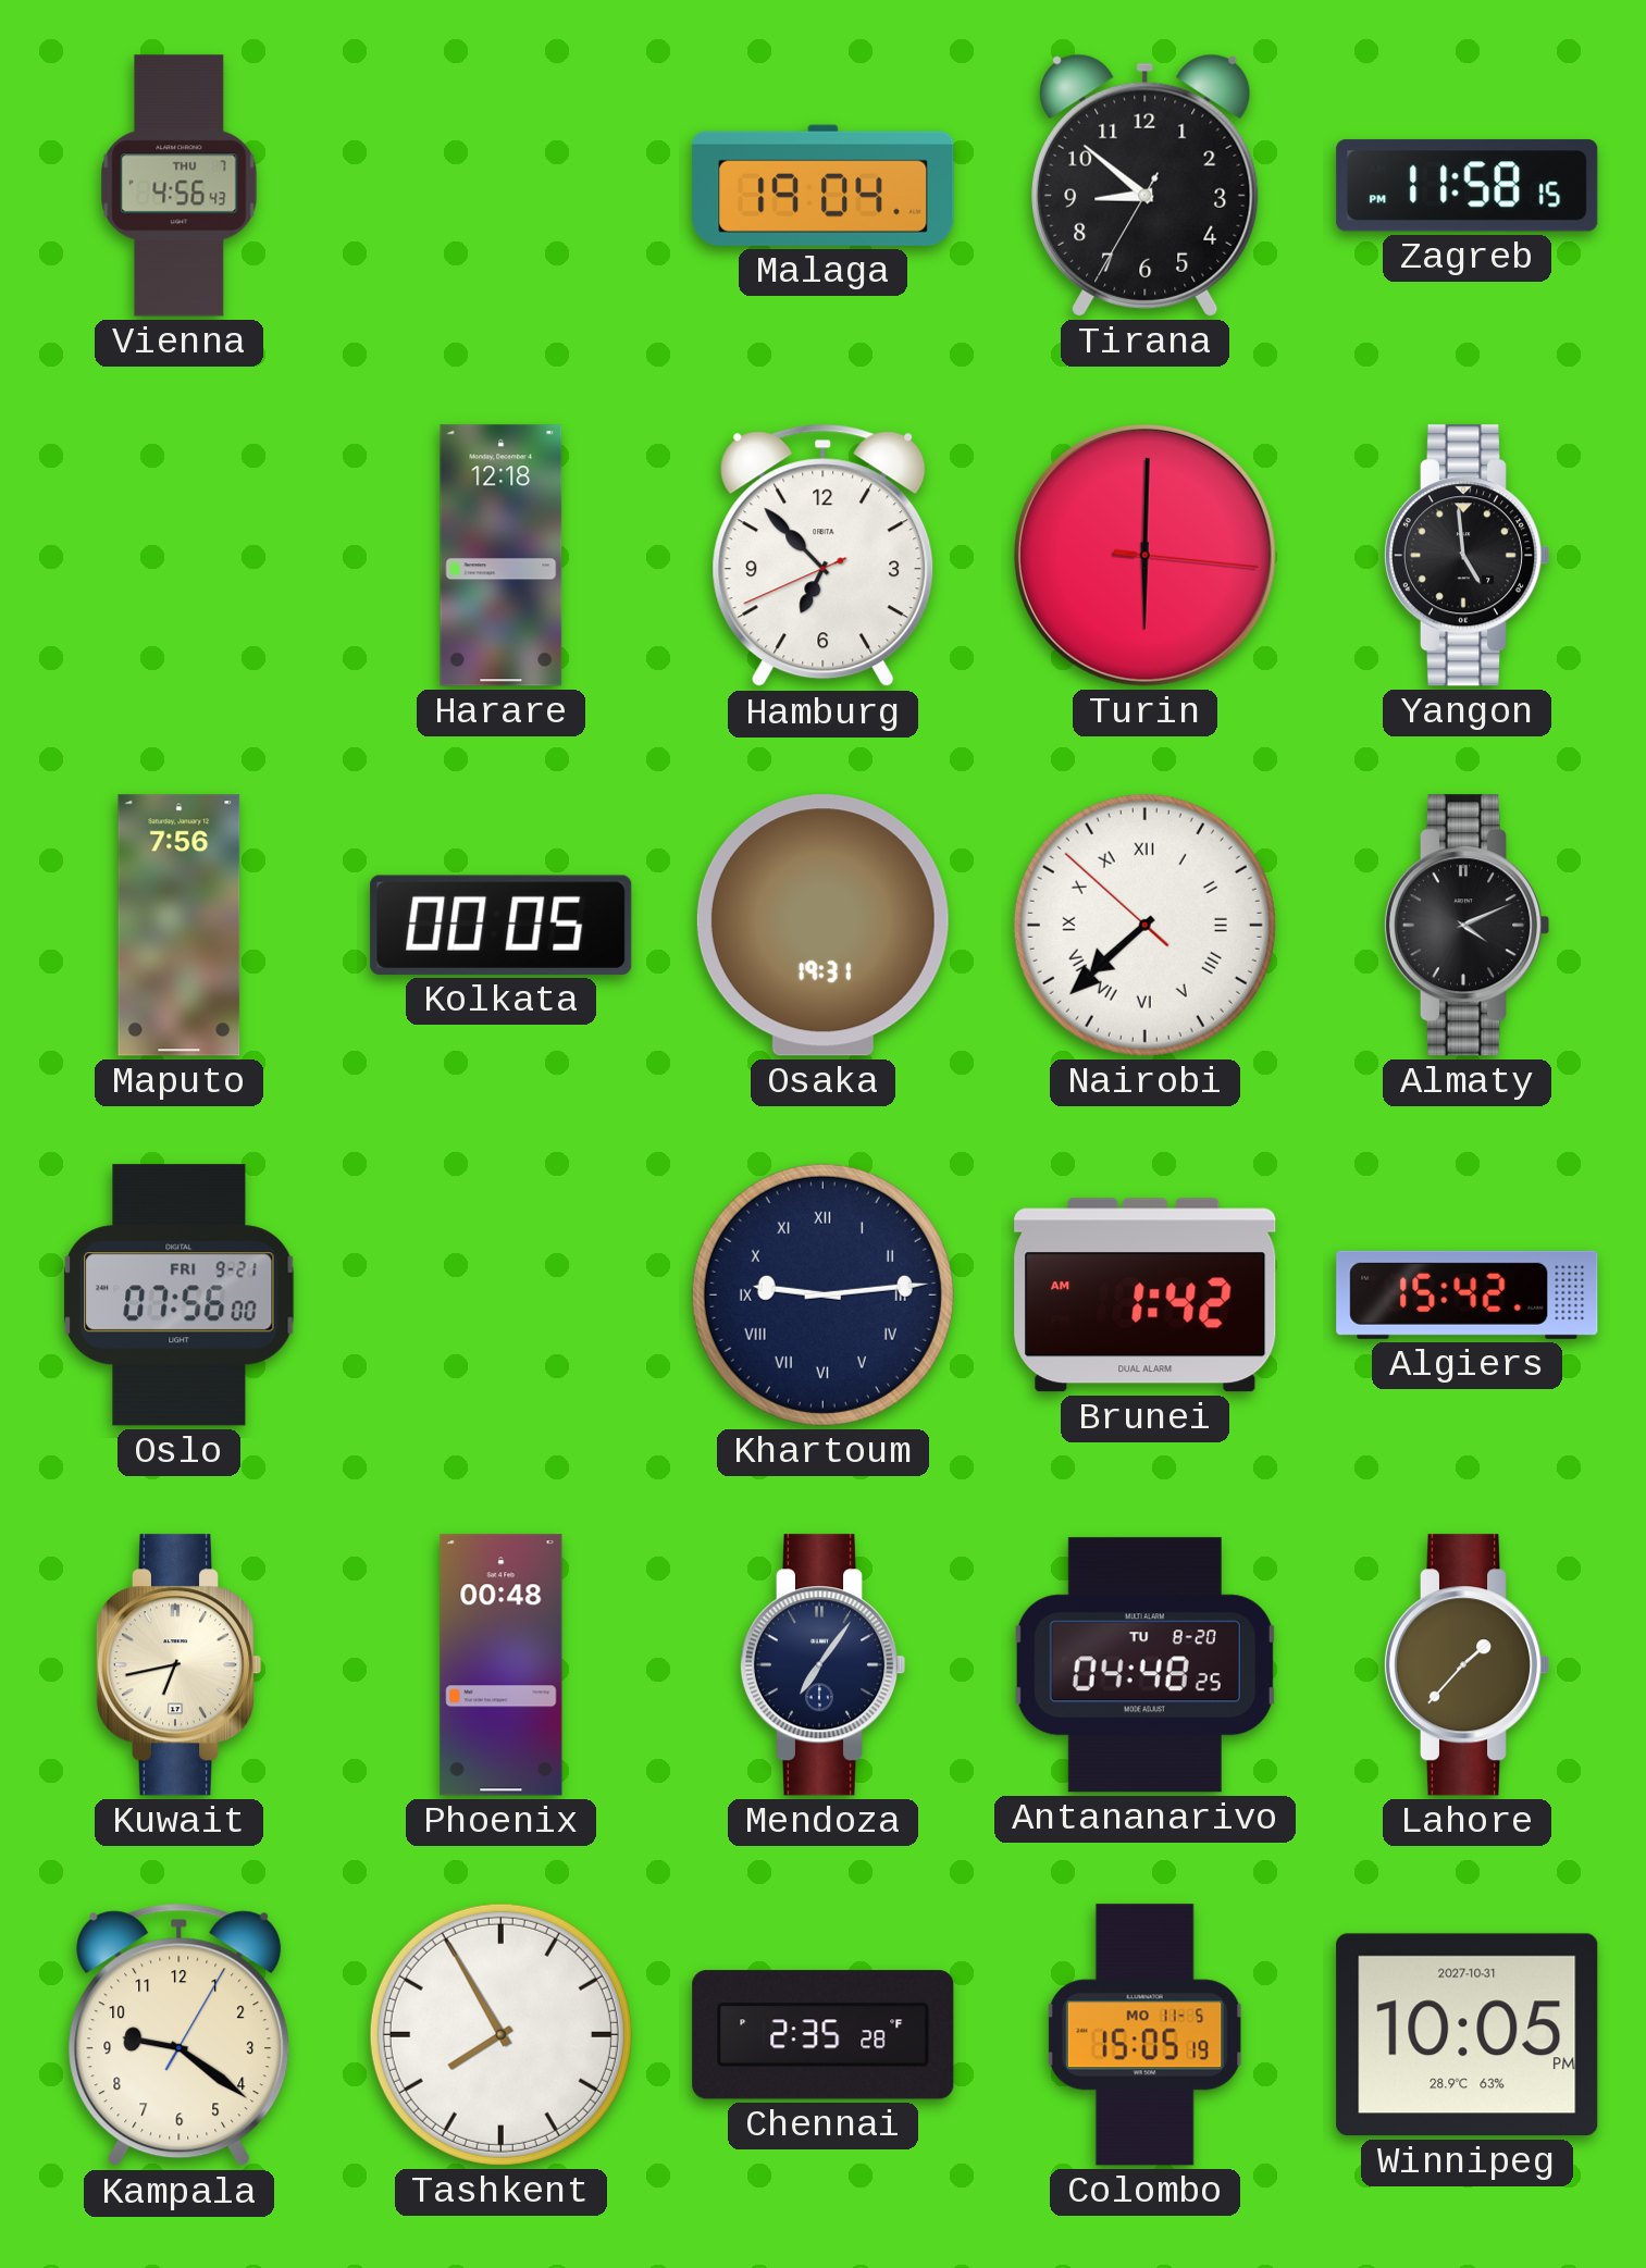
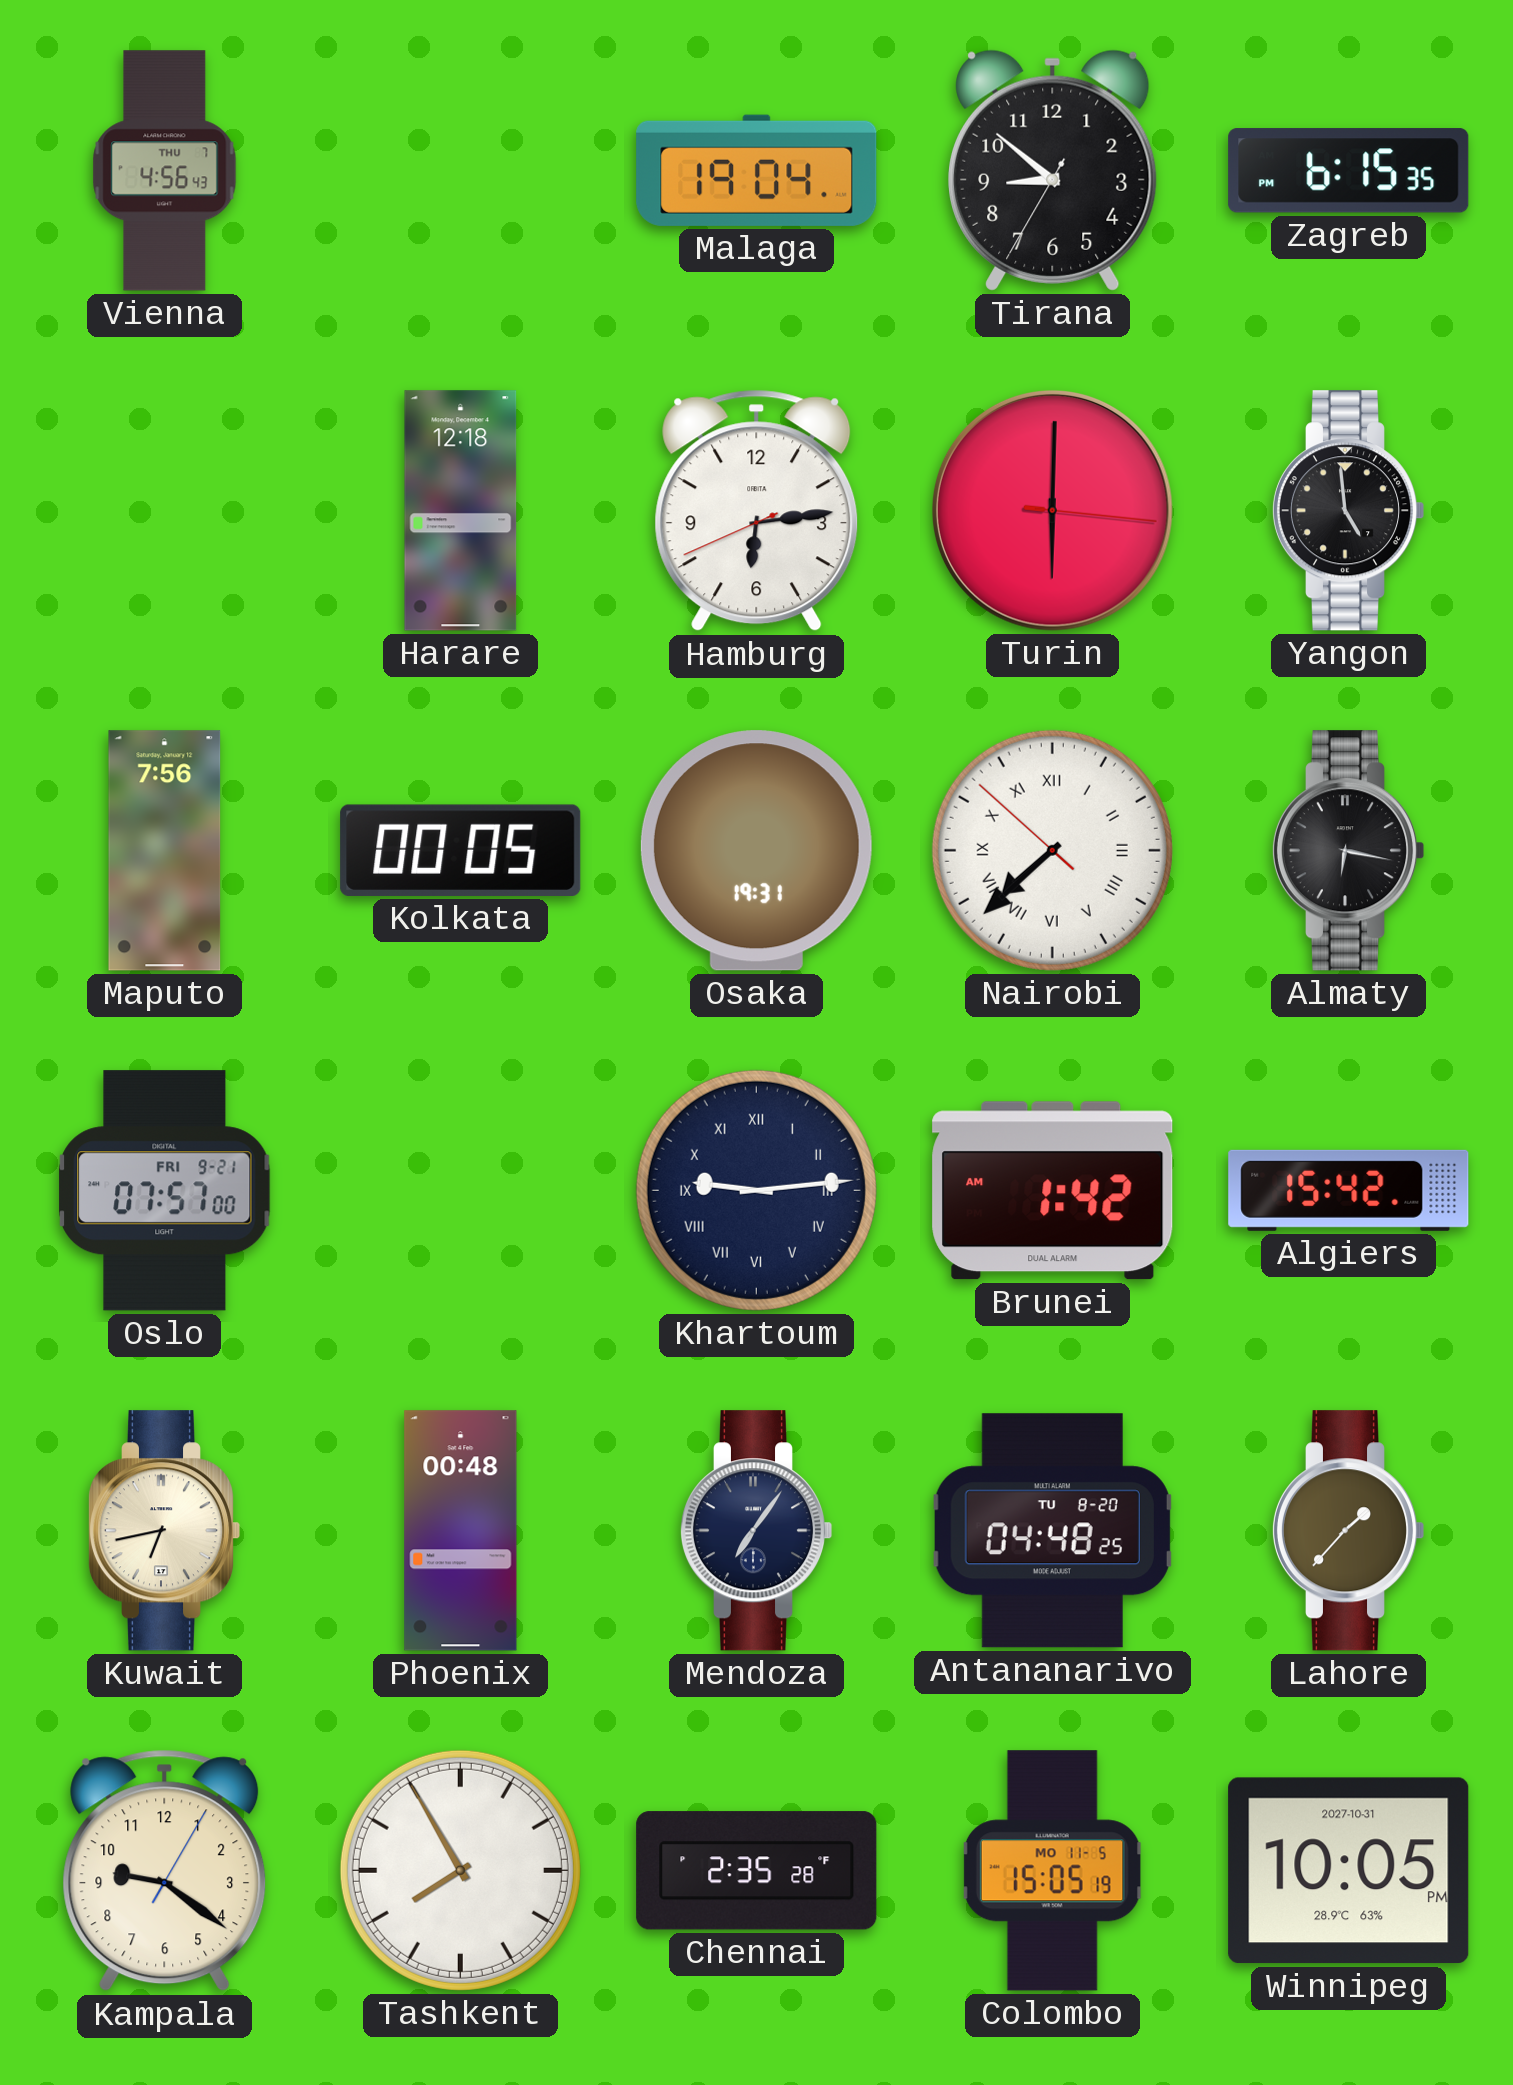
Zagreb: 11:58 -> 6:15
Hamburg: 6:52 -> 6:13
Almaty: 4:11 -> 6:17
Oslo: 07:56 -> 07:57
